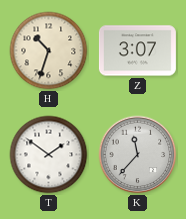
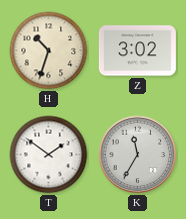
Z: 3:07 -> 3:02
K: 11:37 -> 11:35
